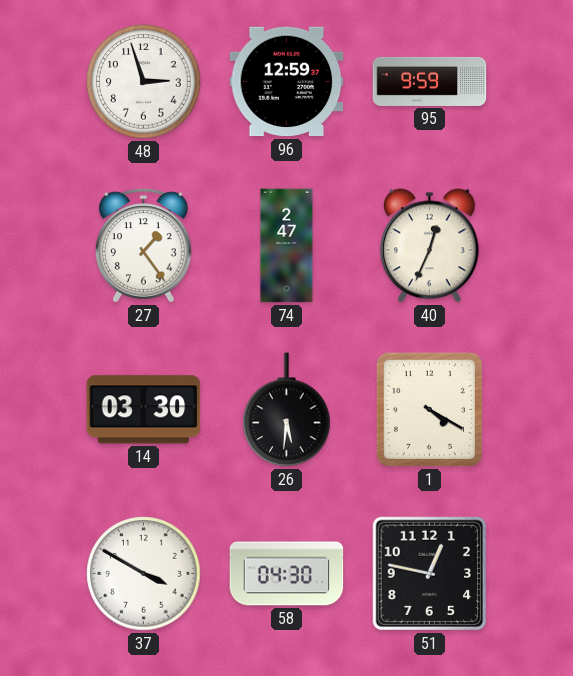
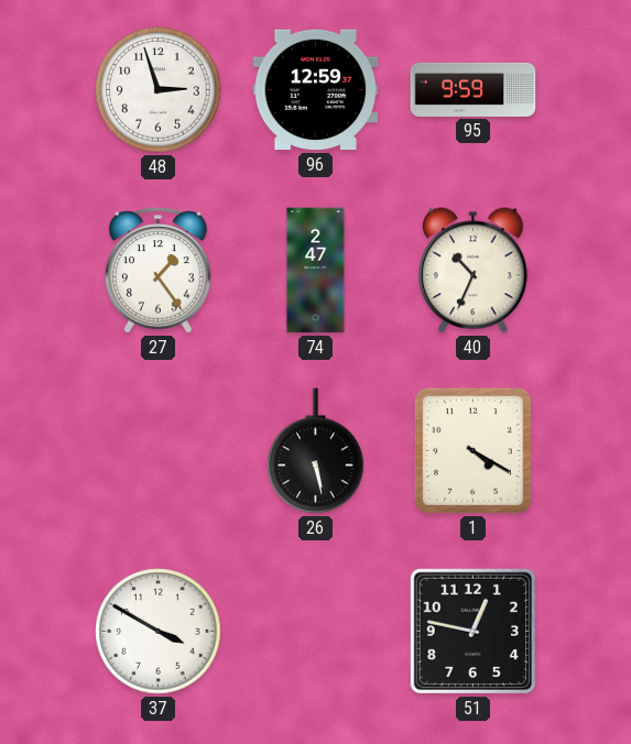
40: 12:34 -> 10:34
14: 03:30 -> none
26: 5:31 -> 5:28
58: 04:30 -> none
